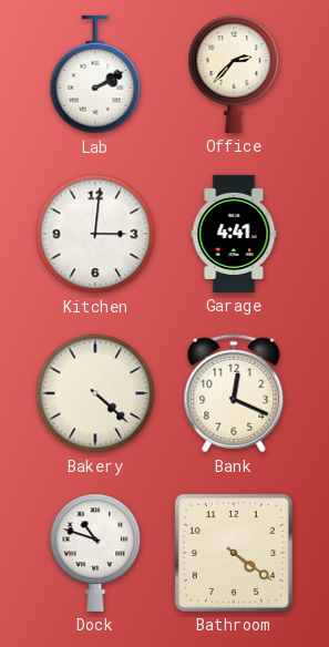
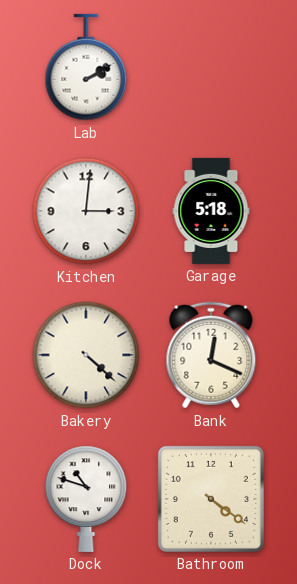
Office: 2:37 -> none
Garage: 4:41 -> 5:18
